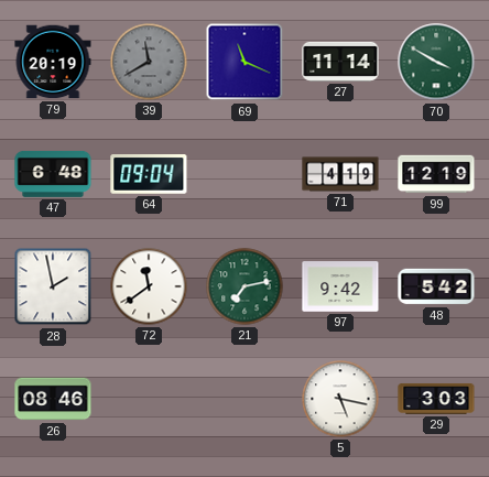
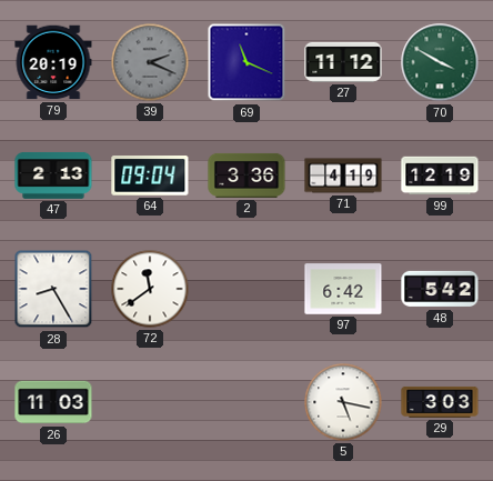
39: 11:40 -> 2:19
27: 11:14 -> 11:12
47: 6:48 -> 2:13
2: none -> 3:36
28: 1:58 -> 8:25
21: 7:13 -> none
97: 9:42 -> 6:42
26: 08:46 -> 11:03
